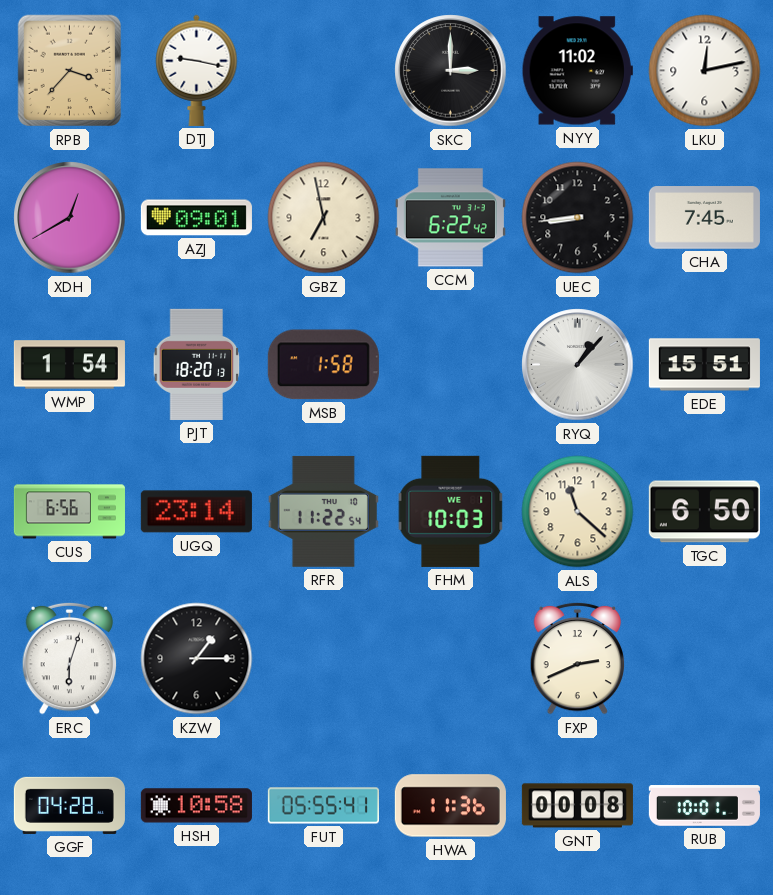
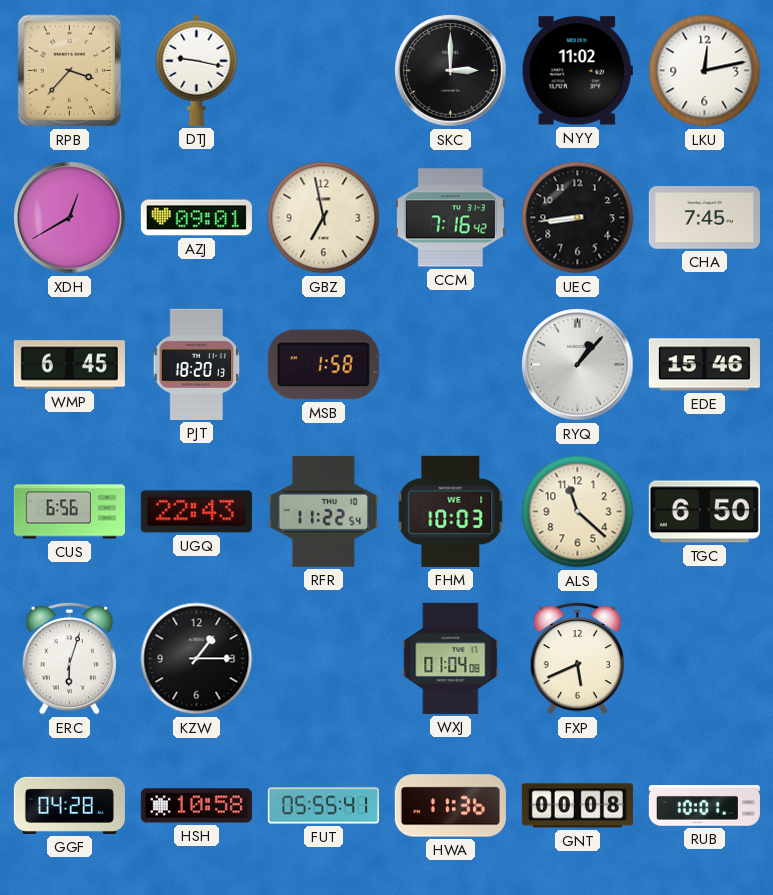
CCM: 6:22 -> 7:16
WMP: 1:54 -> 6:45
EDE: 15:51 -> 15:46
UGQ: 23:14 -> 22:43
WXJ: none -> 01:04
FXP: 2:41 -> 5:41
